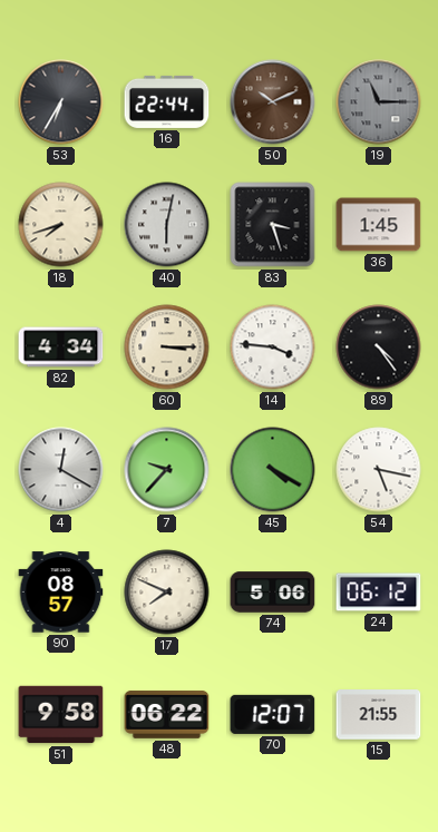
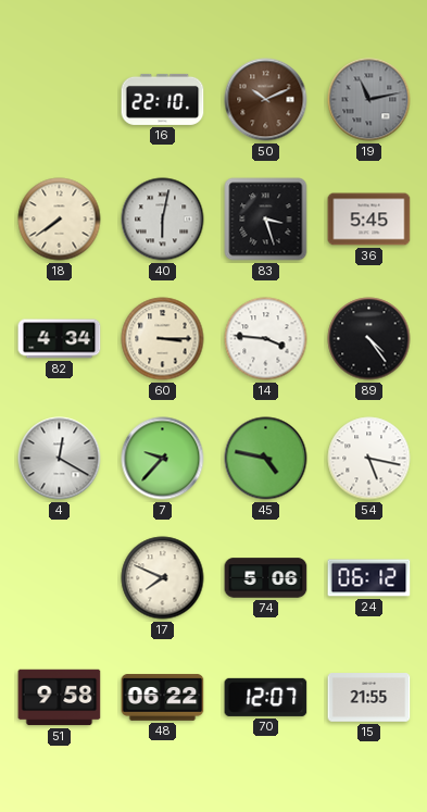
53: 6:35 -> none
16: 22:44 -> 22:10
19: 11:15 -> 11:13
18: 7:42 -> 7:39
36: 1:45 -> 5:45
45: 4:20 -> 4:47
90: 08:57 -> none
